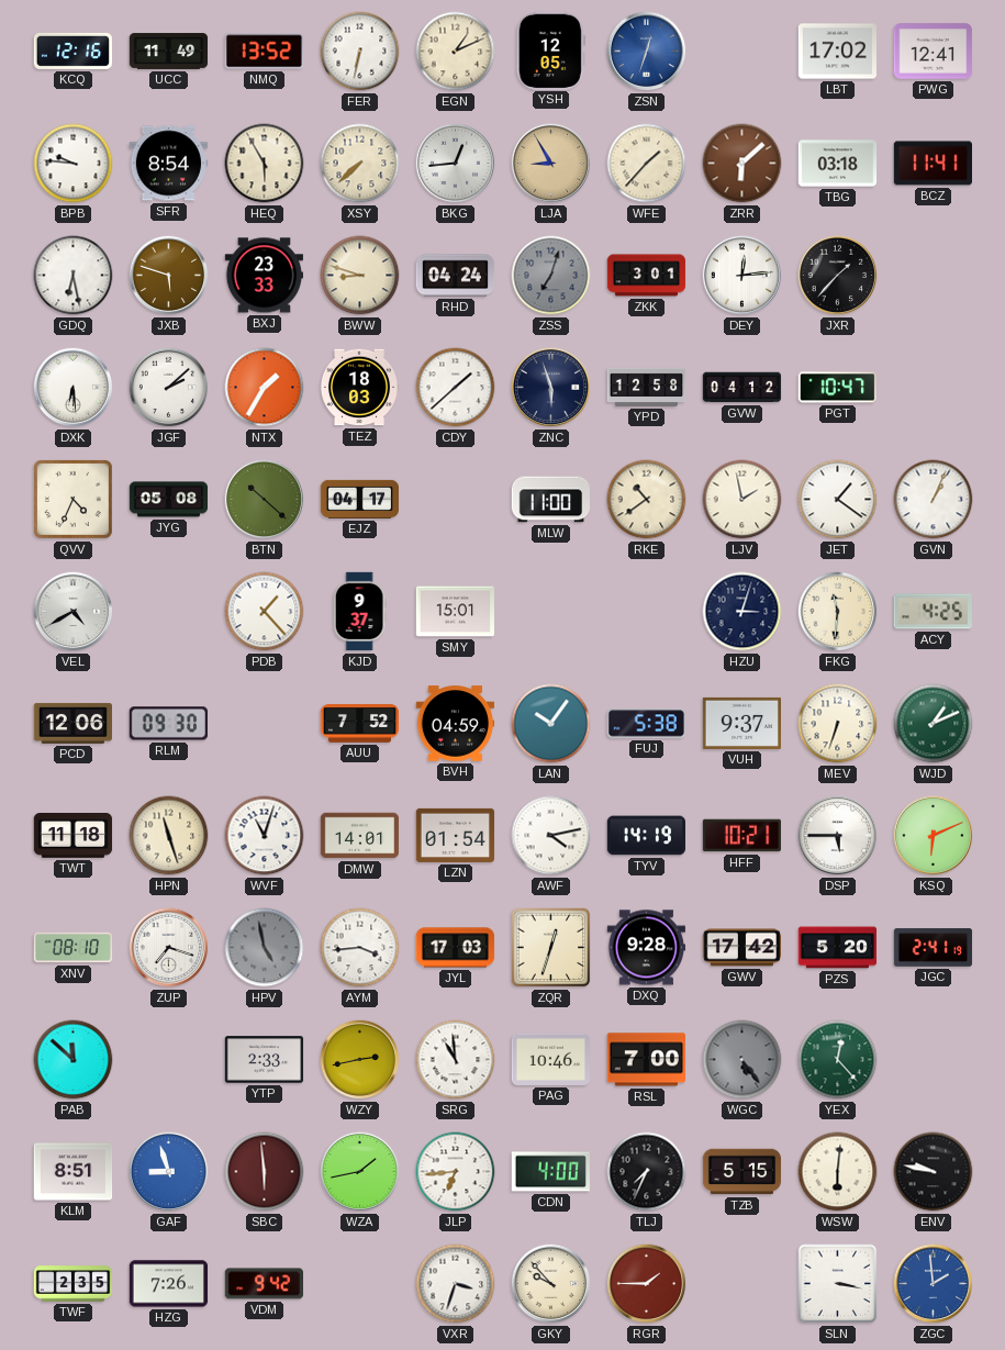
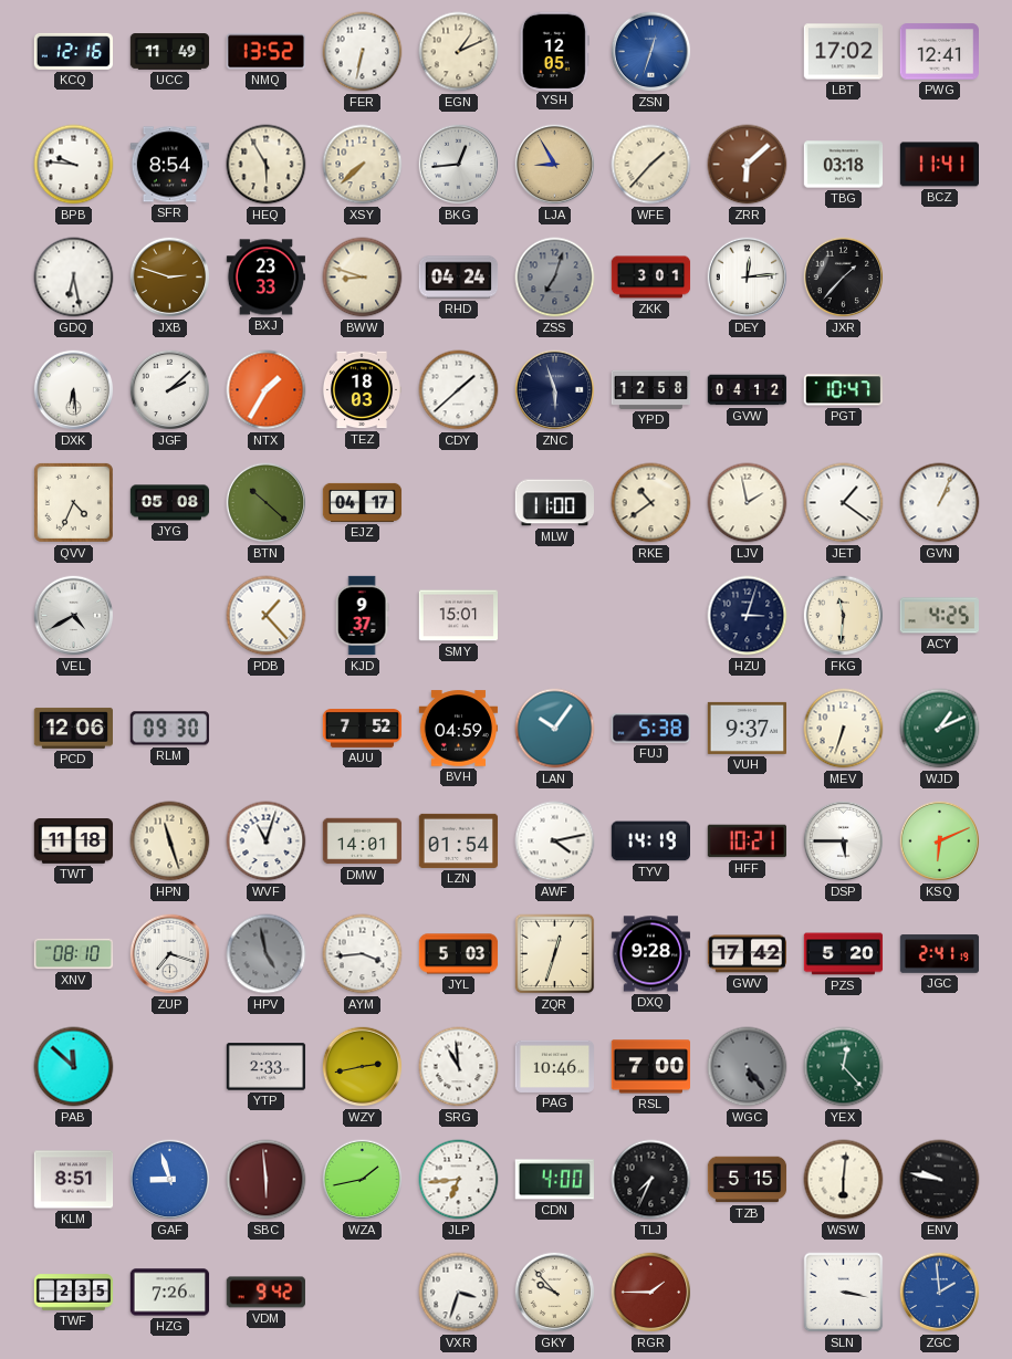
JXB: 5:48 -> 2:48
JYL: 17:03 -> 5:03
